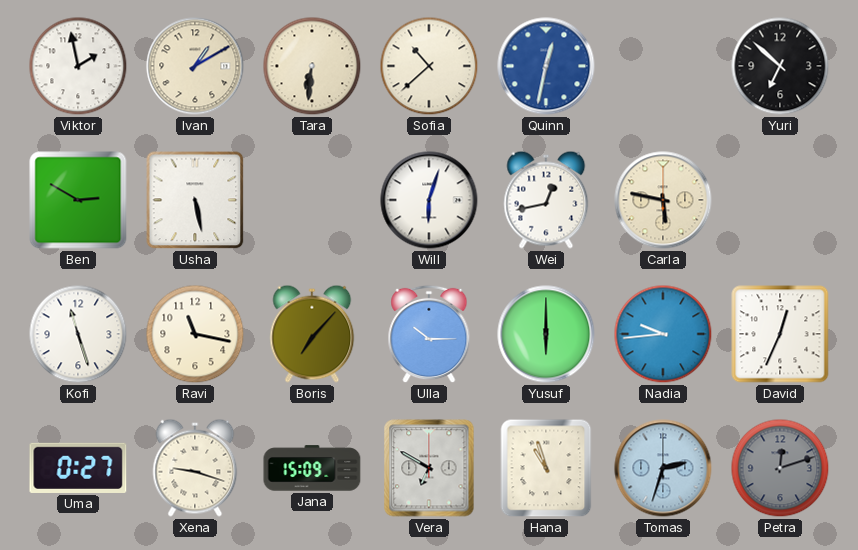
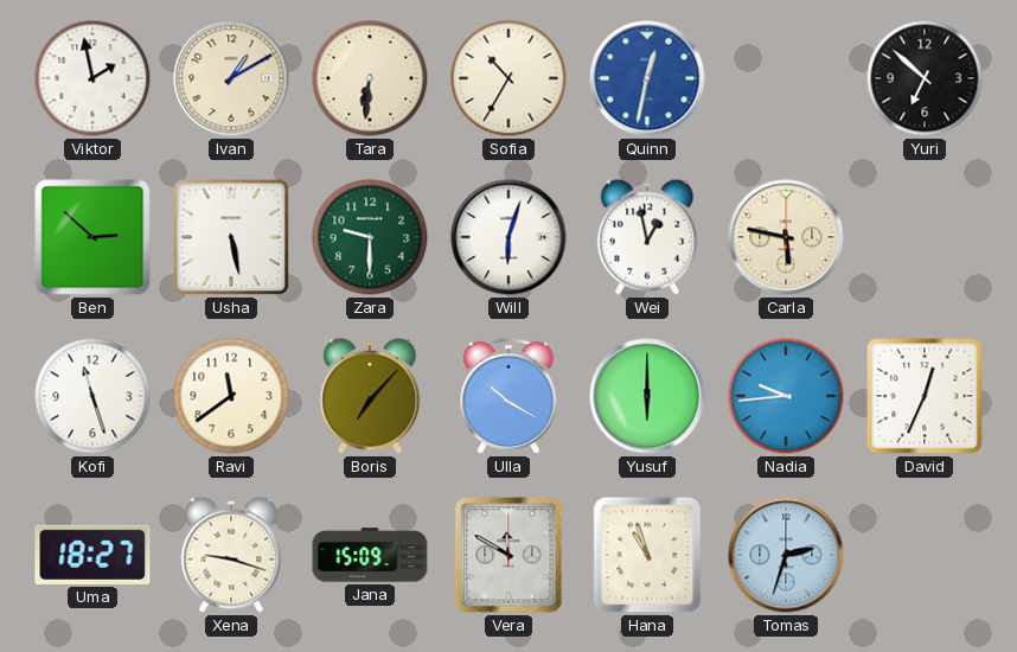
Sofia: 10:38 -> 10:35
Ben: 2:50 -> 2:52
Zara: none -> 9:30
Wei: 12:43 -> 12:58
Ravi: 11:17 -> 11:39
Ulla: 10:15 -> 10:20
Uma: 0:27 -> 18:27
Vera: 6:50 -> 11:50
Petra: 12:12 -> none
